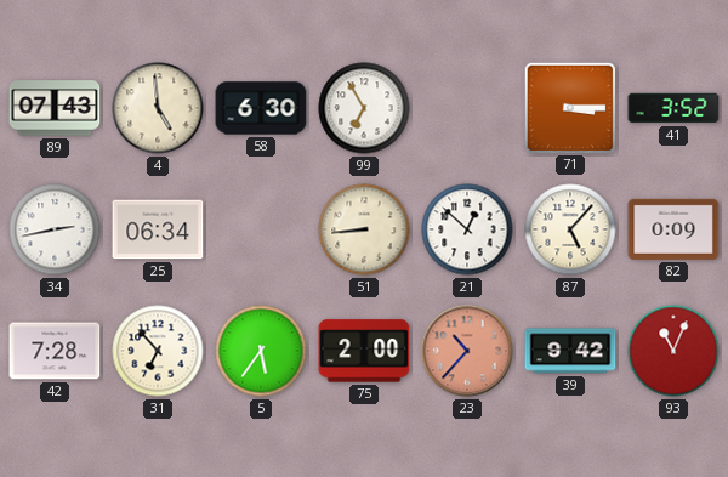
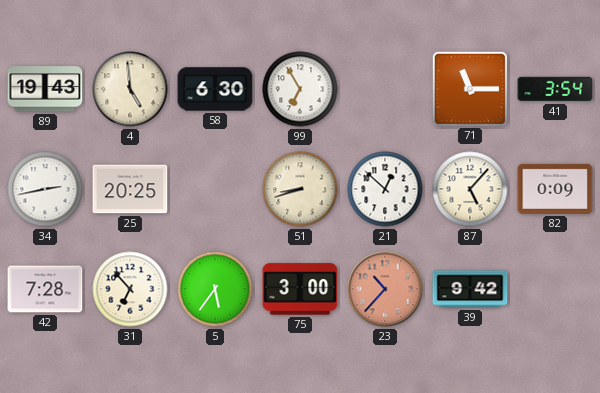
89: 07:43 -> 19:43
71: 3:15 -> 11:15
41: 3:52 -> 3:54
25: 06:34 -> 20:25
51: 8:44 -> 8:42
75: 2:00 -> 3:00
93: 11:04 -> none
